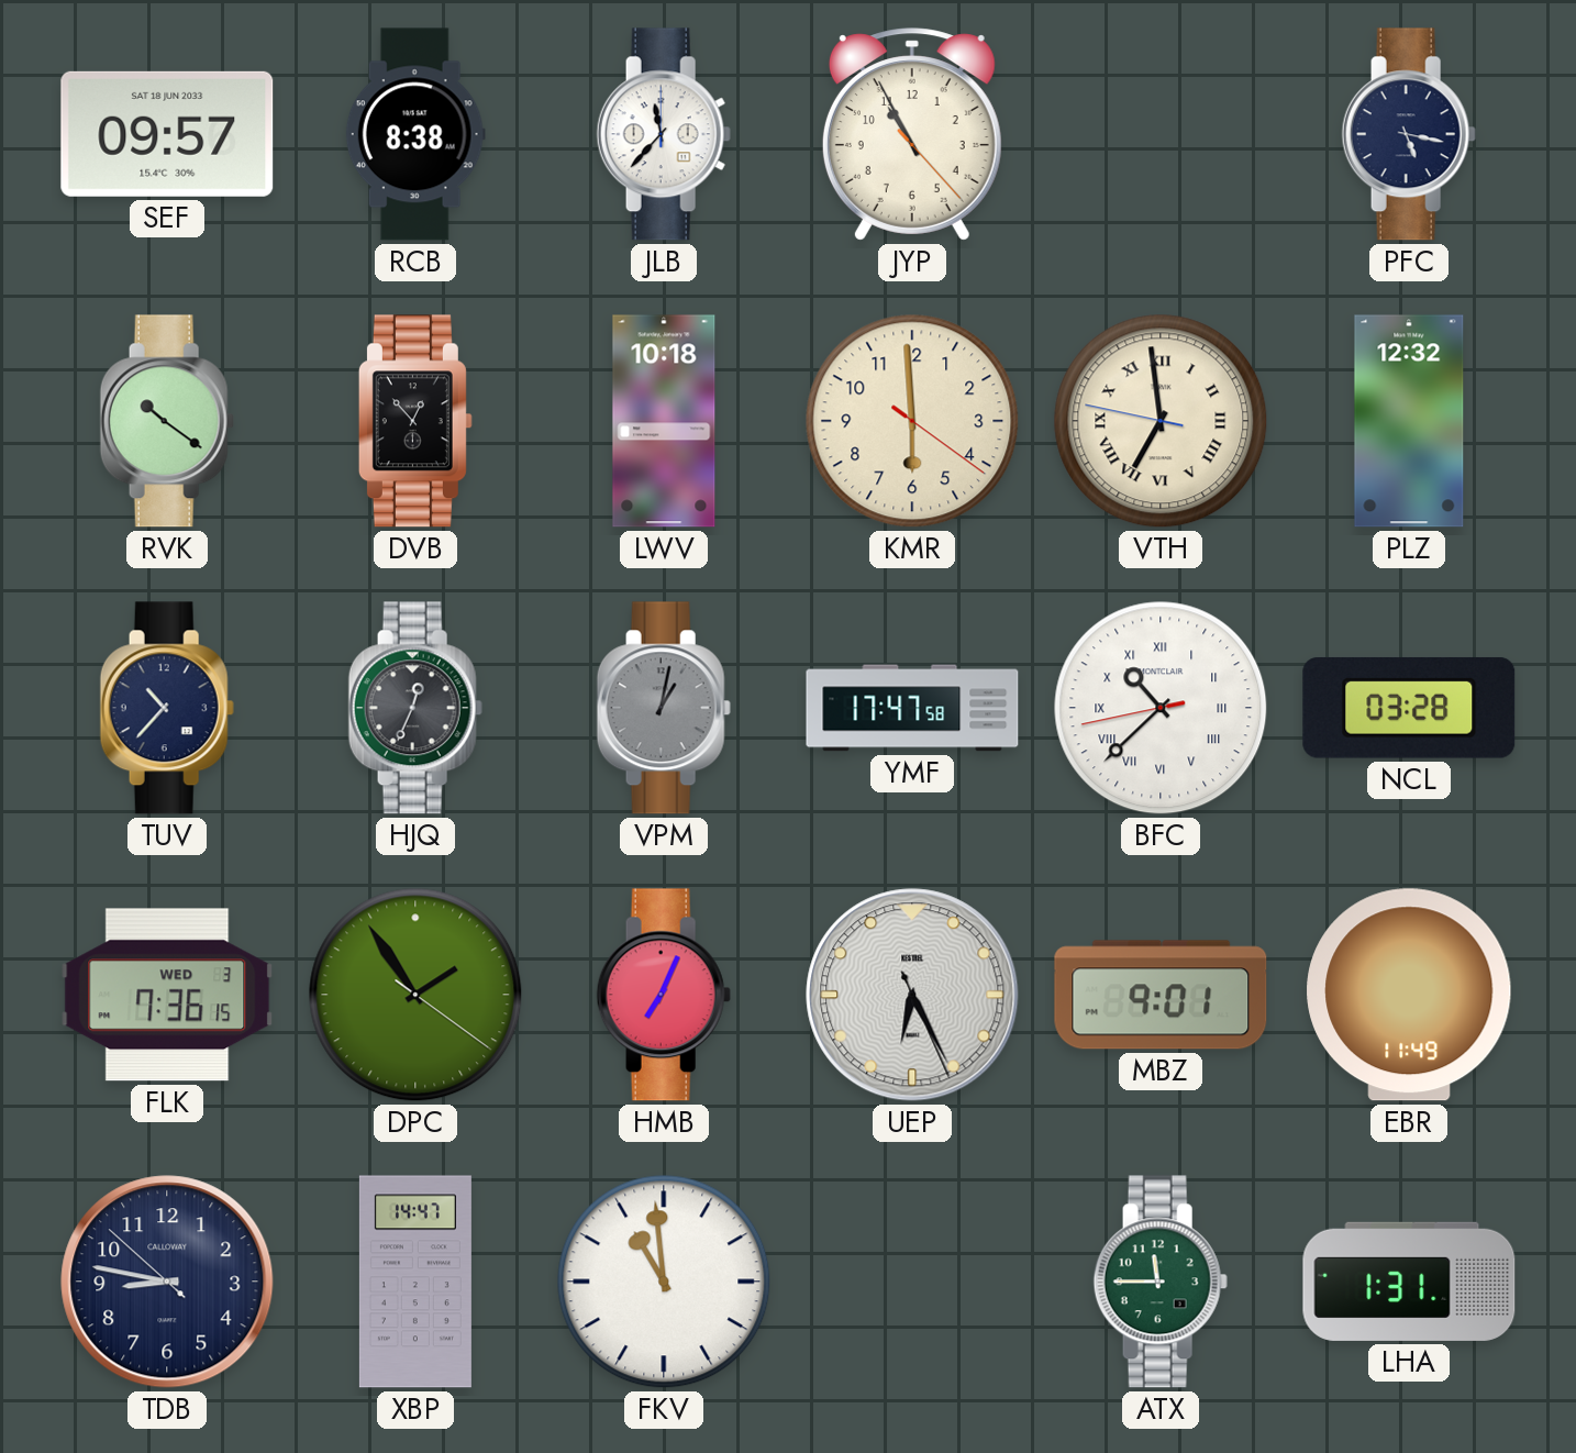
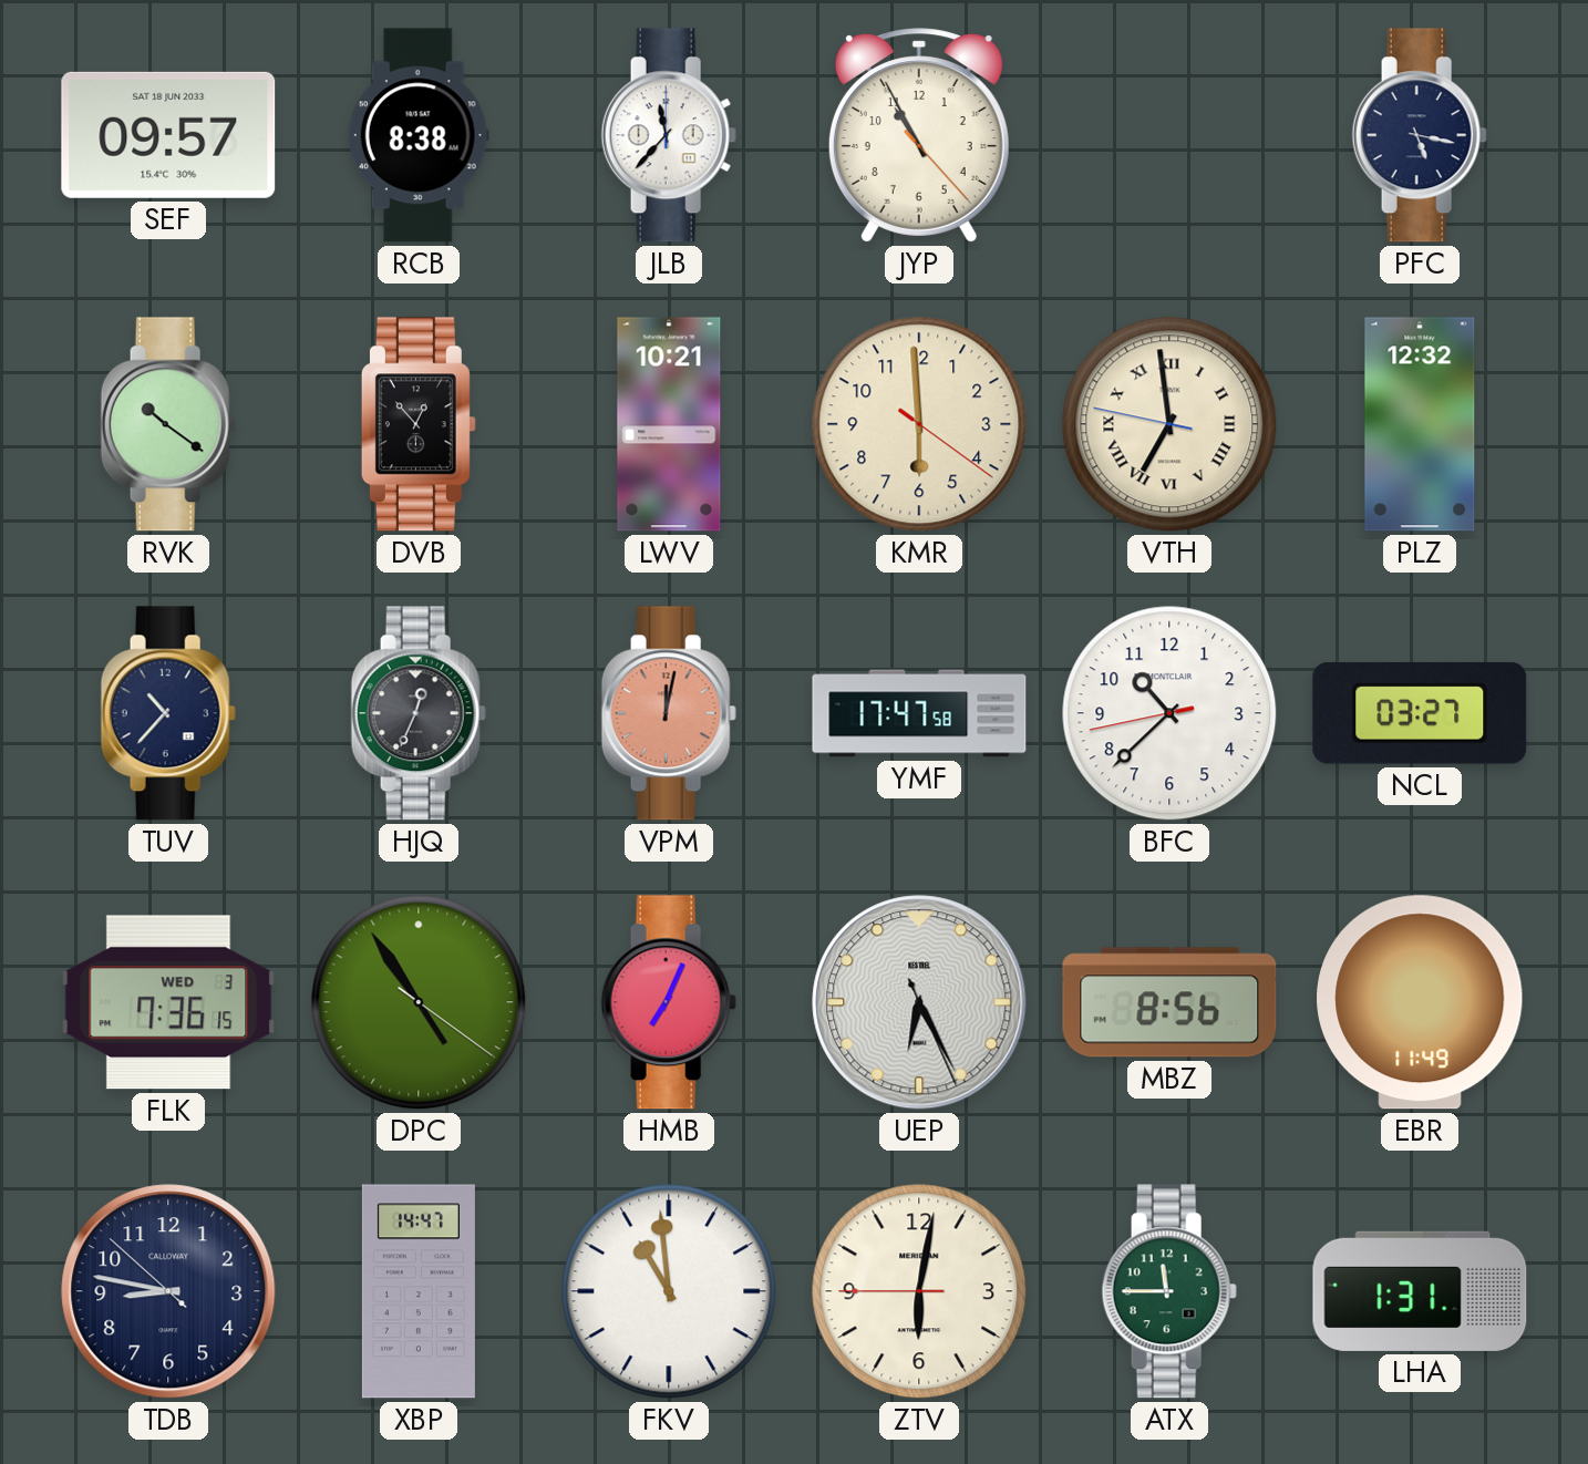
LWV: 10:18 -> 10:21
VPM: 1:02 -> 12:02
VPM dial: grey -> salmon
BFC numerals: Roman -> Arabic
NCL: 03:28 -> 03:27
DPC: 1:54 -> 4:54
MBZ: 9:01 -> 8:56
ZTV: none -> 6:01
